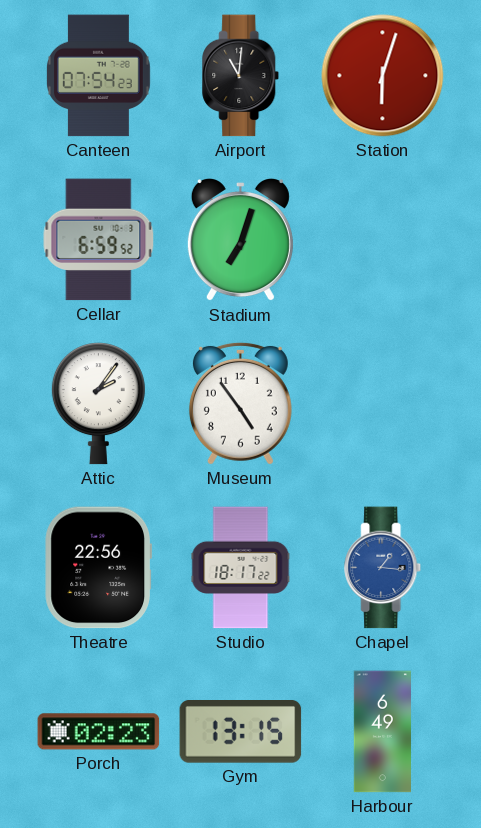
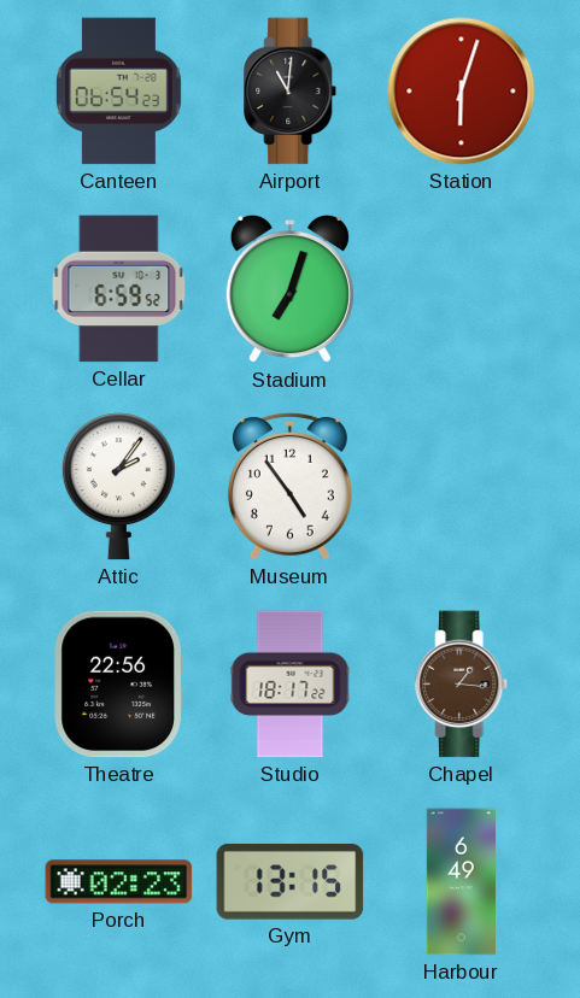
Canteen: 07:54 -> 06:54
Chapel dial: blue -> brown
